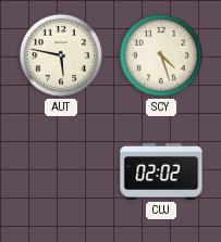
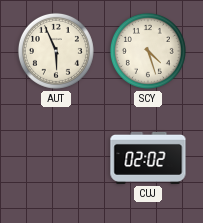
AUT: 5:47 -> 5:56
